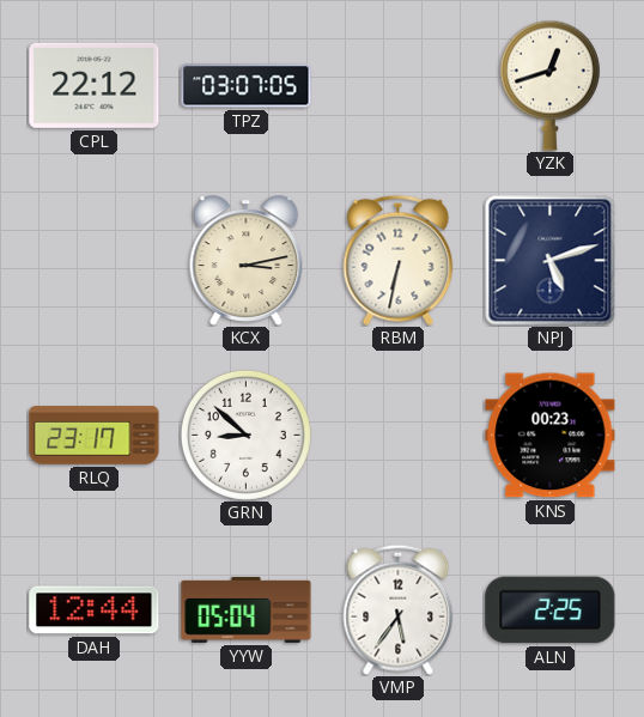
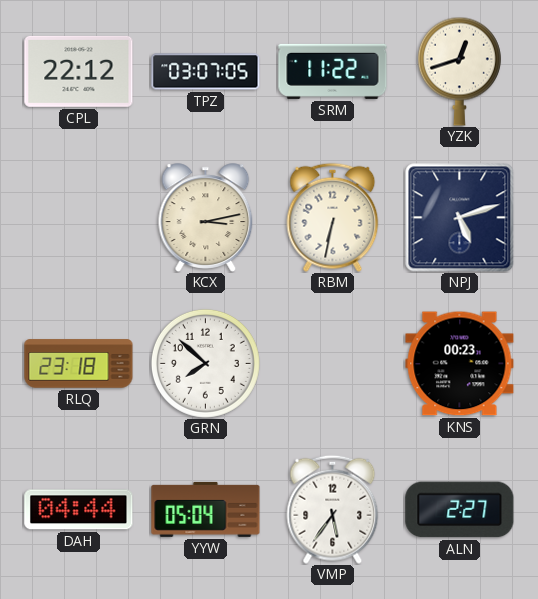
SRM: none -> 11:22
RLQ: 23:17 -> 23:18
GRN: 8:52 -> 7:52
DAH: 12:44 -> 04:44
ALN: 2:25 -> 2:27
